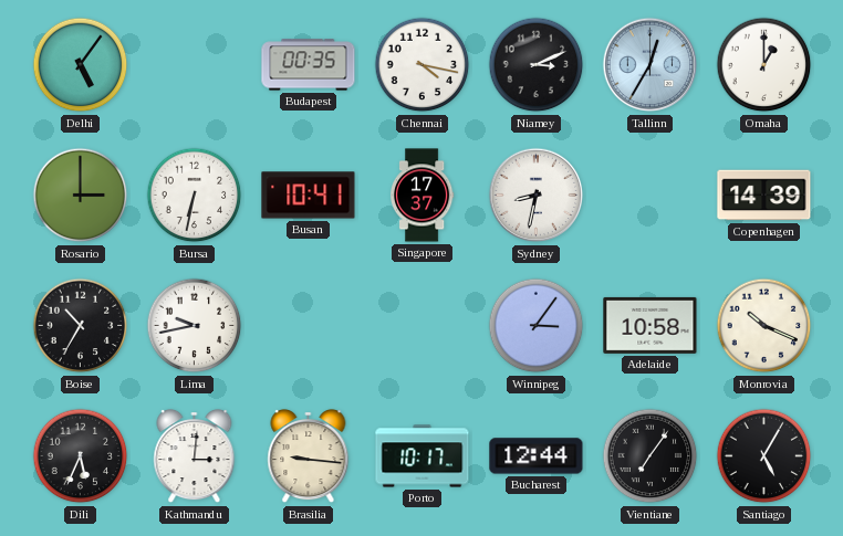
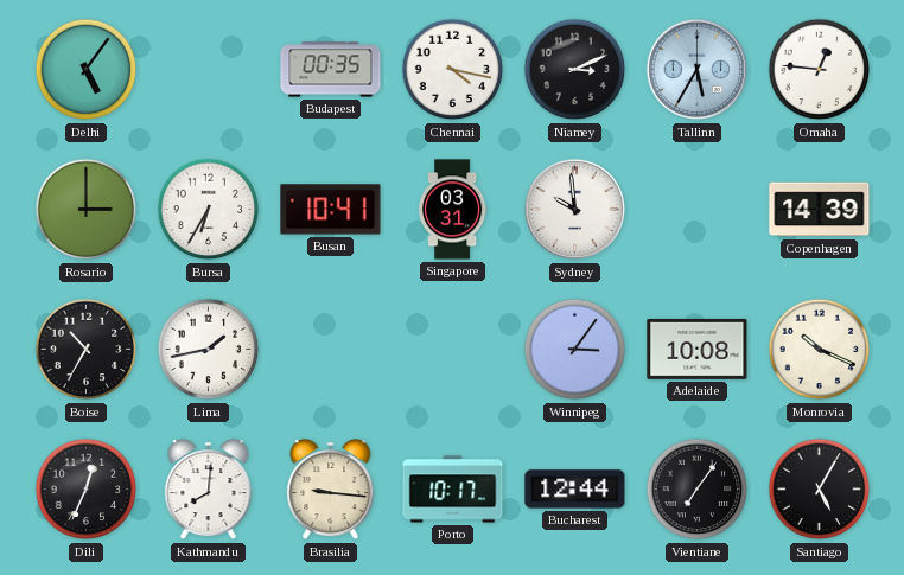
Tallinn: 12:35 -> 5:35
Omaha: 1:00 -> 12:46
Bursa: 6:32 -> 6:35
Singapore: 17:37 -> 03:31
Sydney: 8:32 -> 9:59
Lima: 9:43 -> 1:43
Adelaide: 10:58 -> 10:08
Dili: 5:34 -> 12:34
Kathmandu: 3:01 -> 8:01
